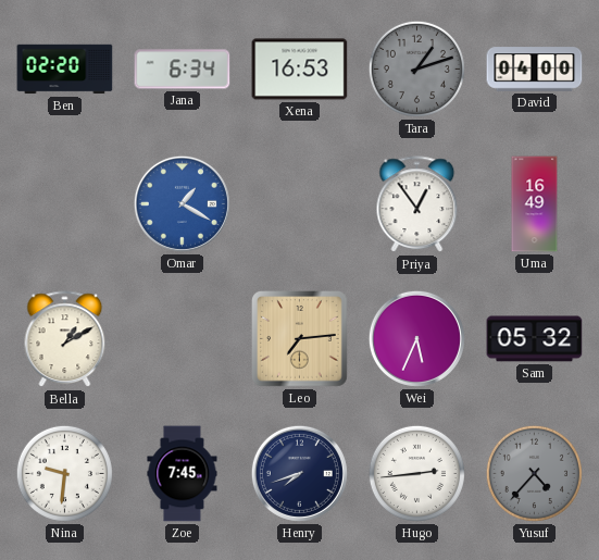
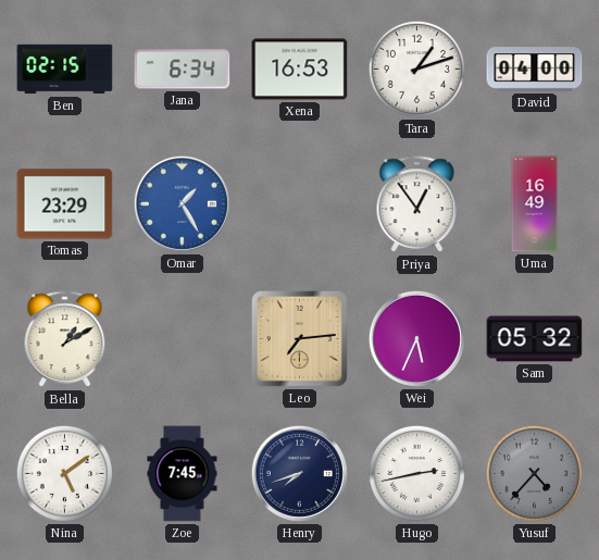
Ben: 02:20 -> 02:15
Tara dial: grey -> white
Tomas: none -> 23:29
Omar: 1:20 -> 1:25
Nina: 9:31 -> 5:09
Hugo: 2:44 -> 2:43
